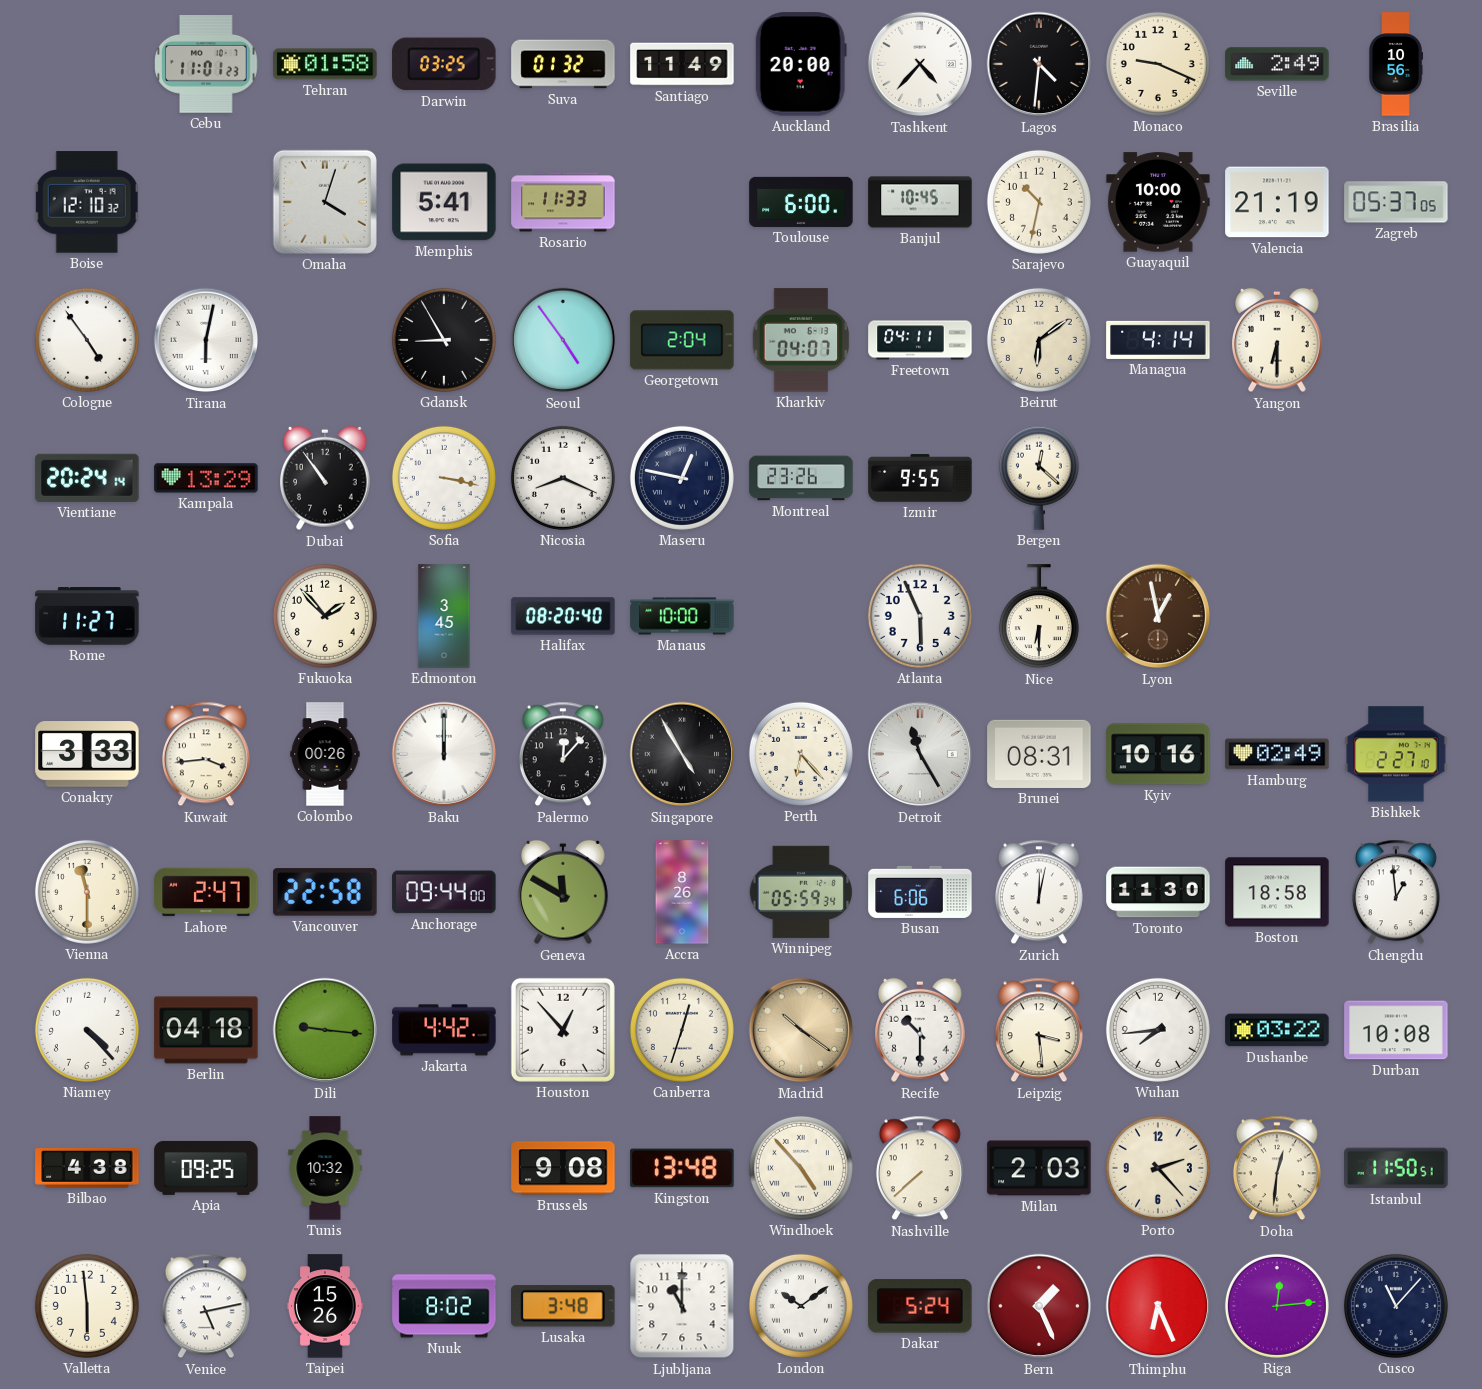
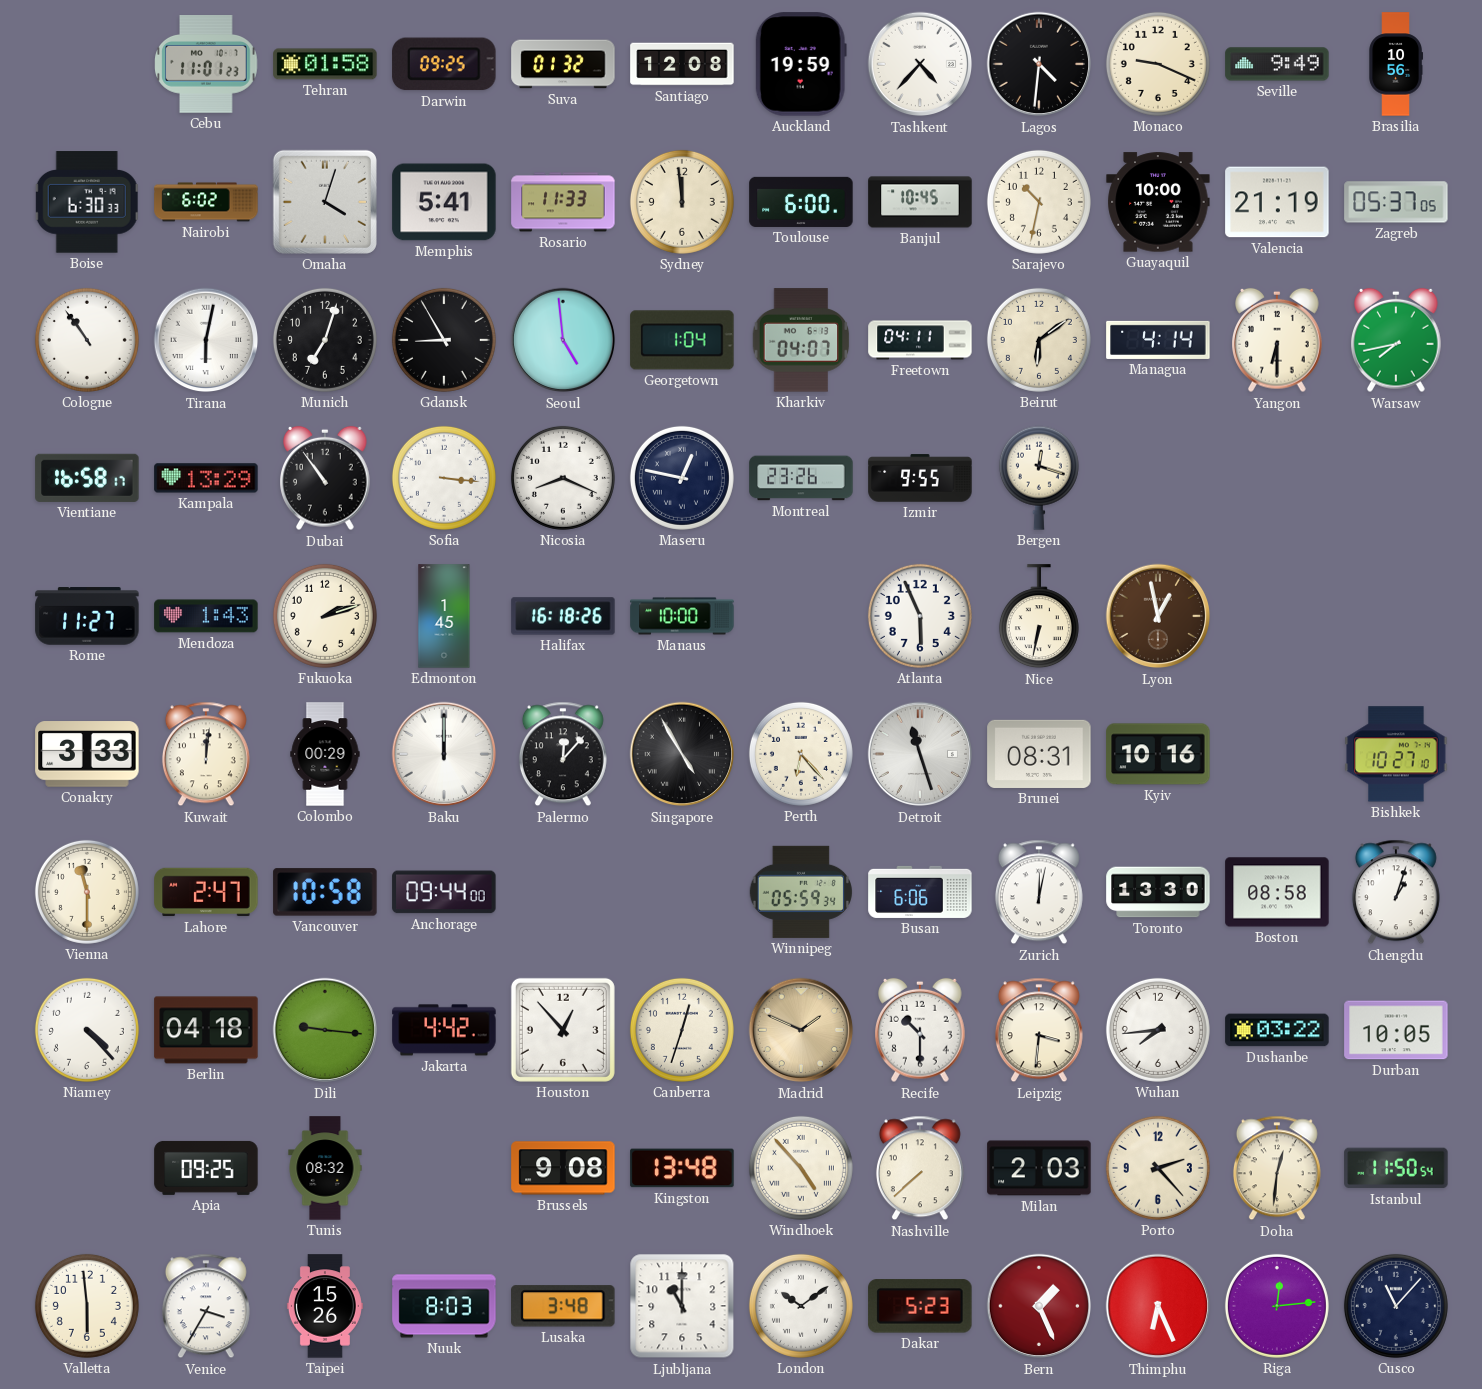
Darwin: 03:25 -> 09:25
Santiago: 11:49 -> 12:08
Auckland: 20:00 -> 19:59
Seville: 2:49 -> 9:49
Boise: 12:10 -> 6:30
Nairobi: none -> 6:02
Sydney: none -> 11:59
Cologne: 4:54 -> 10:54
Munich: none -> 7:03
Seoul: 4:54 -> 4:59
Georgetown: 2:04 -> 1:04
Warsaw: none -> 7:43
Vientiane: 20:24 -> 16:58
Sofia: 3:17 -> 3:16
Bergen: 12:22 -> 12:18
Mendoza: none -> 1:43
Fukuoka: 1:53 -> 2:12
Edmonton: 3:45 -> 1:45
Halifax: 08:20 -> 16:18
Nice: 6:30 -> 6:32
Kuwait: 3:44 -> 12:01
Colombo: 00:26 -> 00:29
Detroit: 11:25 -> 11:27
Hamburg: 02:49 -> none
Bishkek: 2:27 -> 10:27
Vancouver: 22:58 -> 10:58
Geneva: 11:50 -> none
Accra: 8:26 -> none
Toronto: 11:30 -> 13:30
Boston: 18:58 -> 08:58
Chengdu: 12:59 -> 1:03
Madrid: 10:21 -> 1:49
Leipzig: 3:29 -> 3:31
Durban: 10:08 -> 10:05
Bilbao: 4:38 -> none
Tunis: 10:32 -> 08:32
Istanbul: 11:50:51 -> 11:50:54
Venice: 5:13 -> 3:35
Nuuk: 8:02 -> 8:03
Dakar: 5:24 -> 5:23
